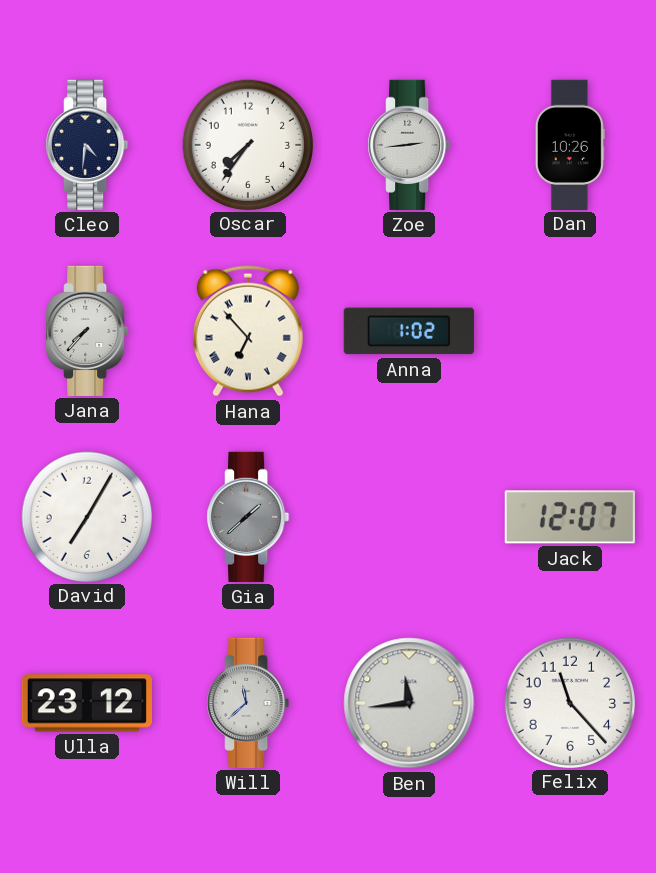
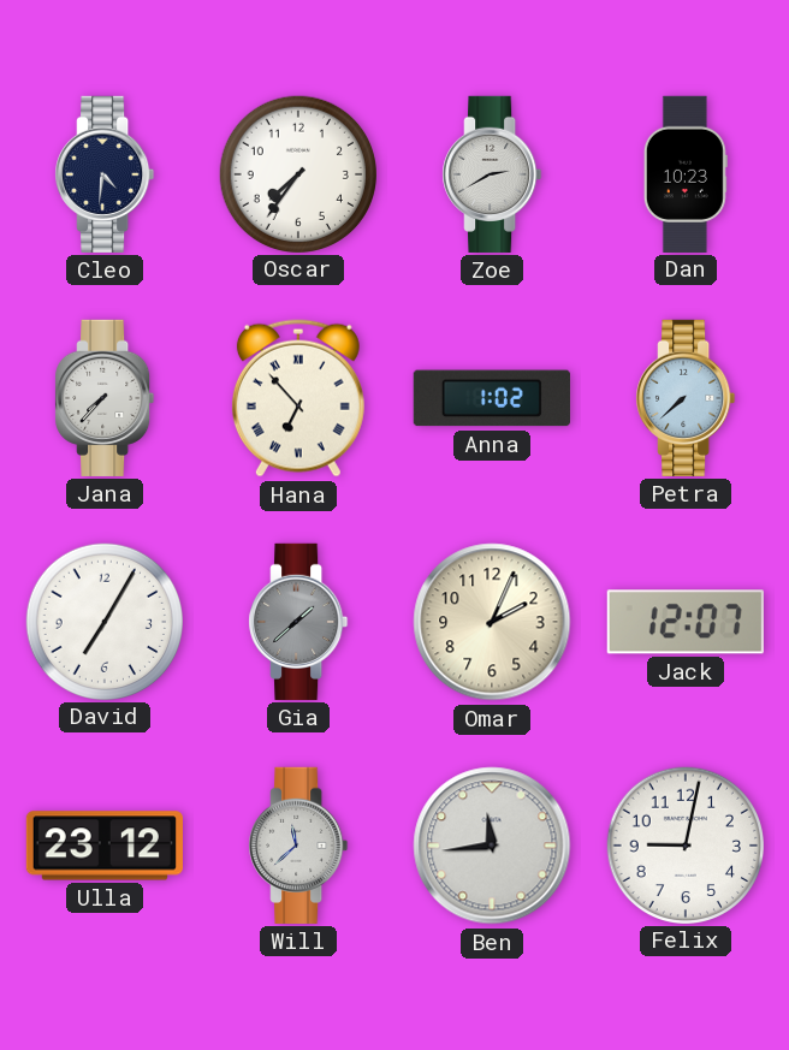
Zoe: 2:44 -> 2:40
Dan: 10:26 -> 10:23
Petra: none -> 7:38
Omar: none -> 2:04
Felix: 11:23 -> 9:02
